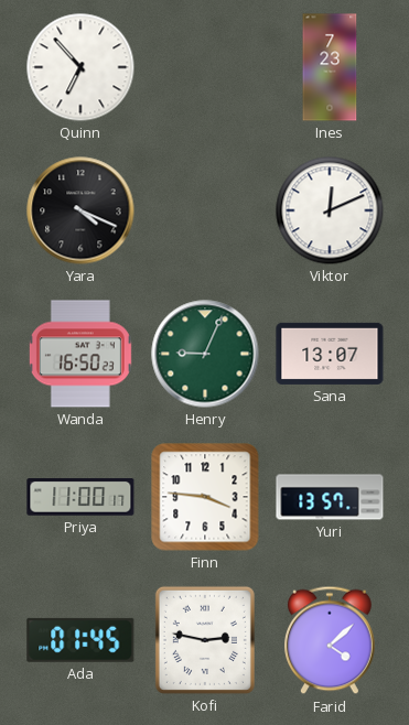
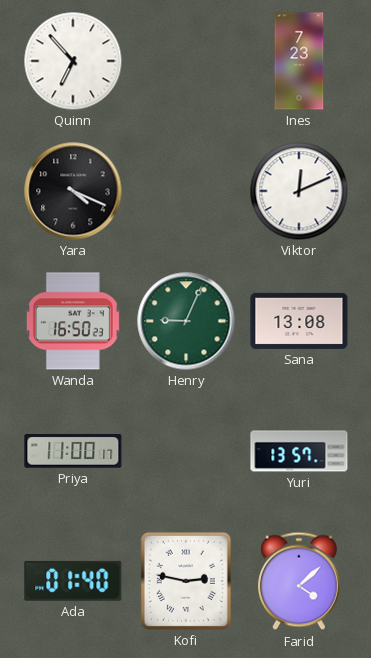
Sana: 13:07 -> 13:08
Finn: 3:46 -> none
Ada: 01:45 -> 01:40
